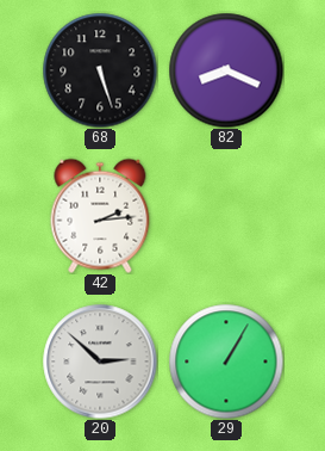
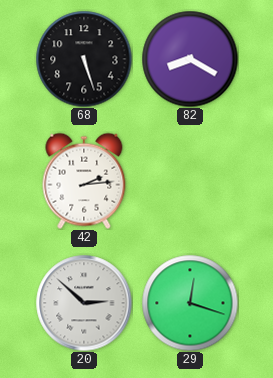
82: 8:19 -> 8:20
29: 1:05 -> 12:18
